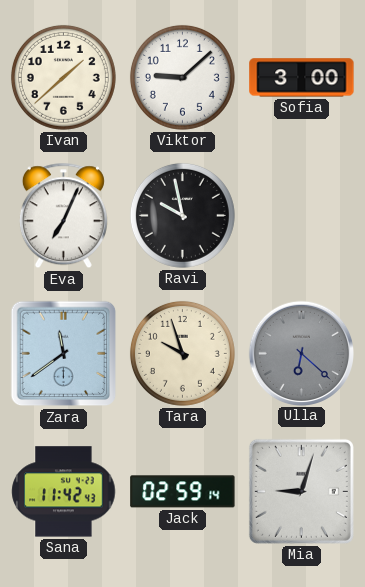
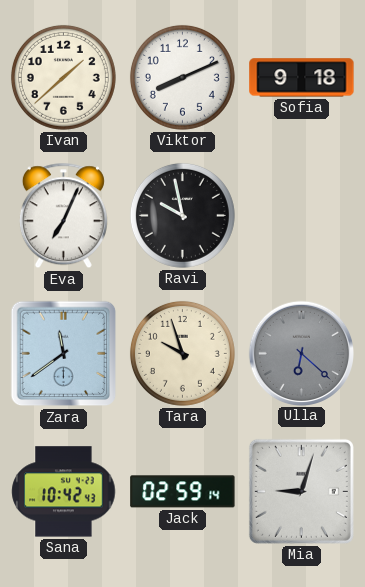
Viktor: 9:08 -> 8:11
Sofia: 3:00 -> 9:18
Sana: 11:42 -> 10:42
